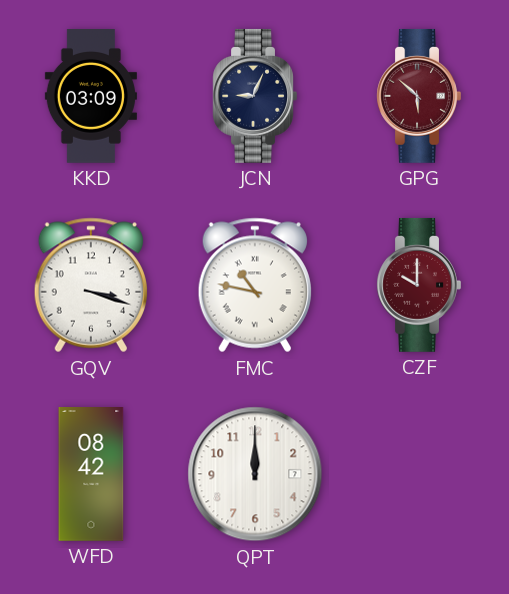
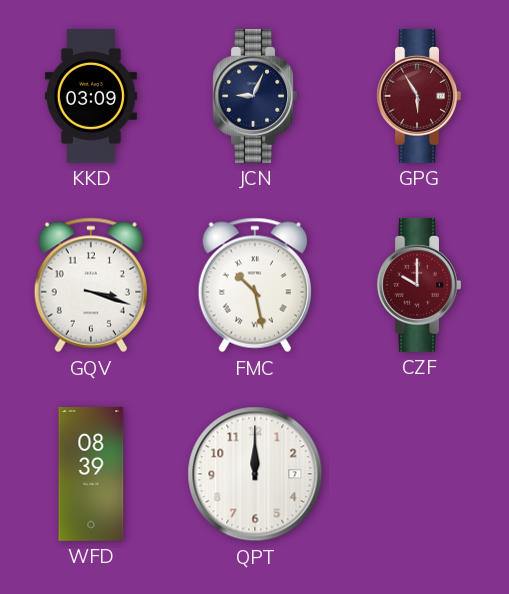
GPG: 5:52 -> 5:55
FMC: 10:47 -> 10:28
WFD: 08:42 -> 08:39
